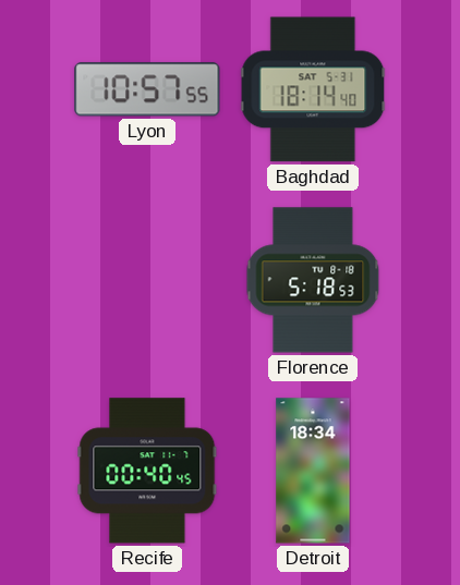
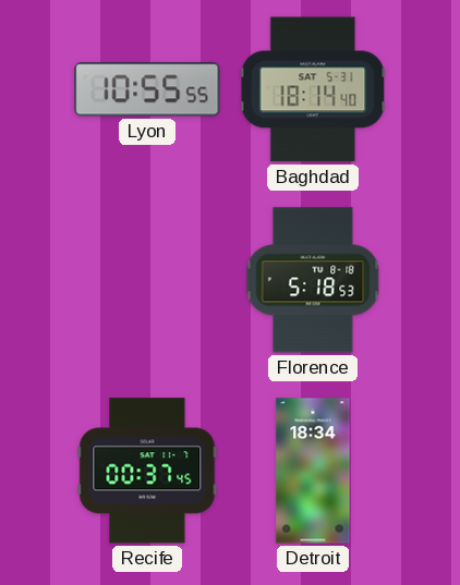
Lyon: 10:57 -> 10:55
Recife: 00:40 -> 00:37
